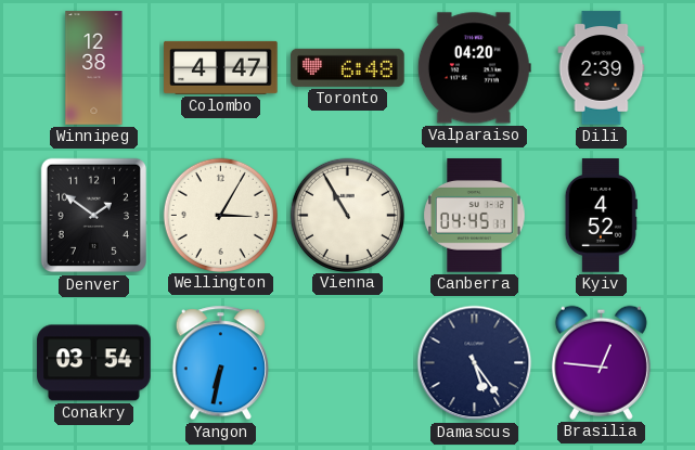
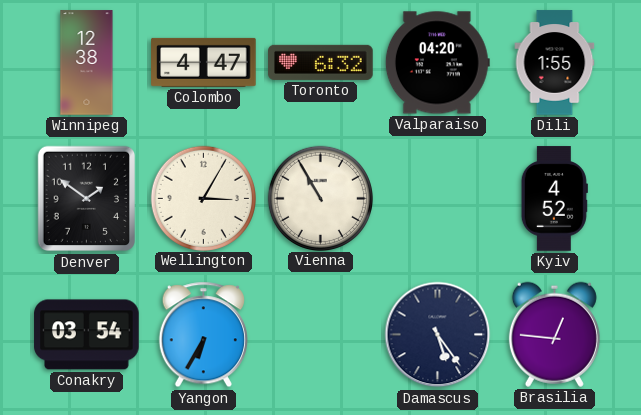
Toronto: 6:48 -> 6:32
Dili: 2:39 -> 1:55
Canberra: 04:45 -> none
Yangon: 6:32 -> 6:35
